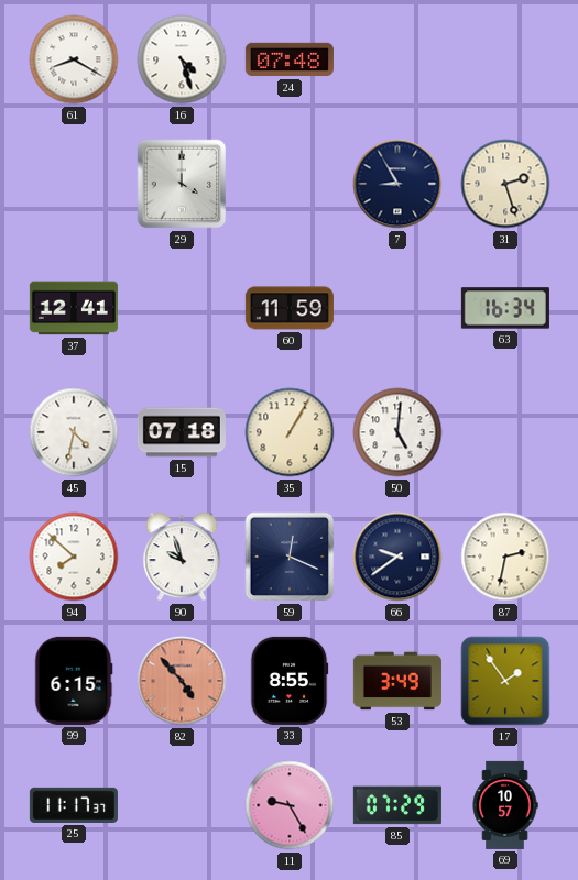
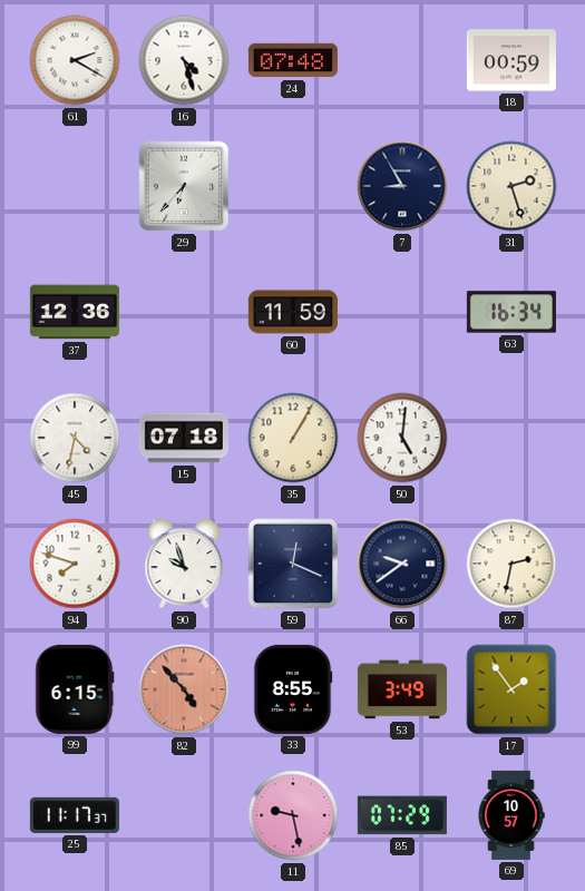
61: 8:20 -> 2:20
18: none -> 00:59
29: 4:00 -> 6:37
37: 12:41 -> 12:36
94: 7:52 -> 7:48
11: 9:25 -> 9:28
